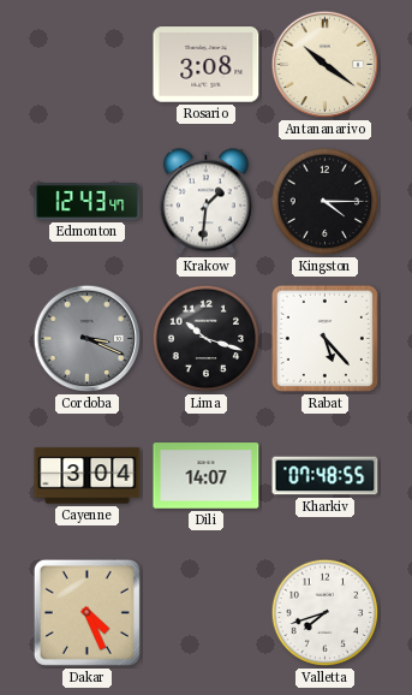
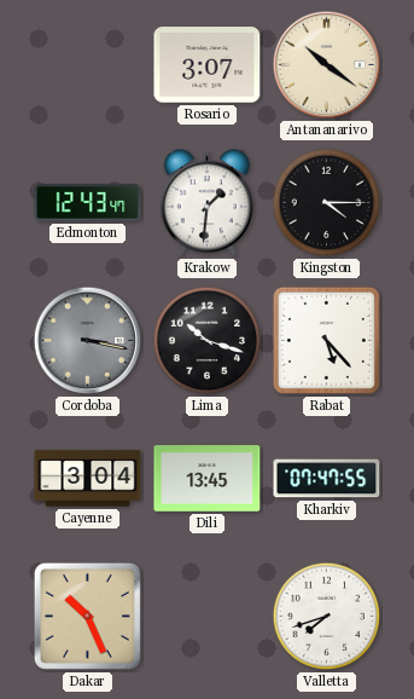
Rosario: 3:08 -> 3:07
Cordoba: 3:19 -> 3:17
Dili: 14:07 -> 13:45
Kharkiv: 07:48 -> 07:47
Dakar: 4:26 -> 10:26
